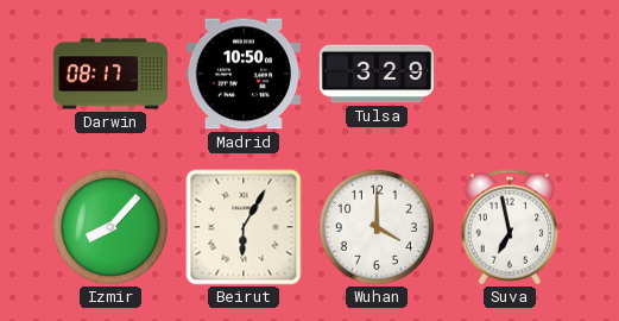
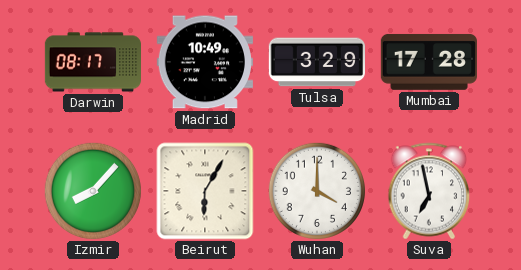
Madrid: 10:50 -> 10:49
Mumbai: none -> 17:28
